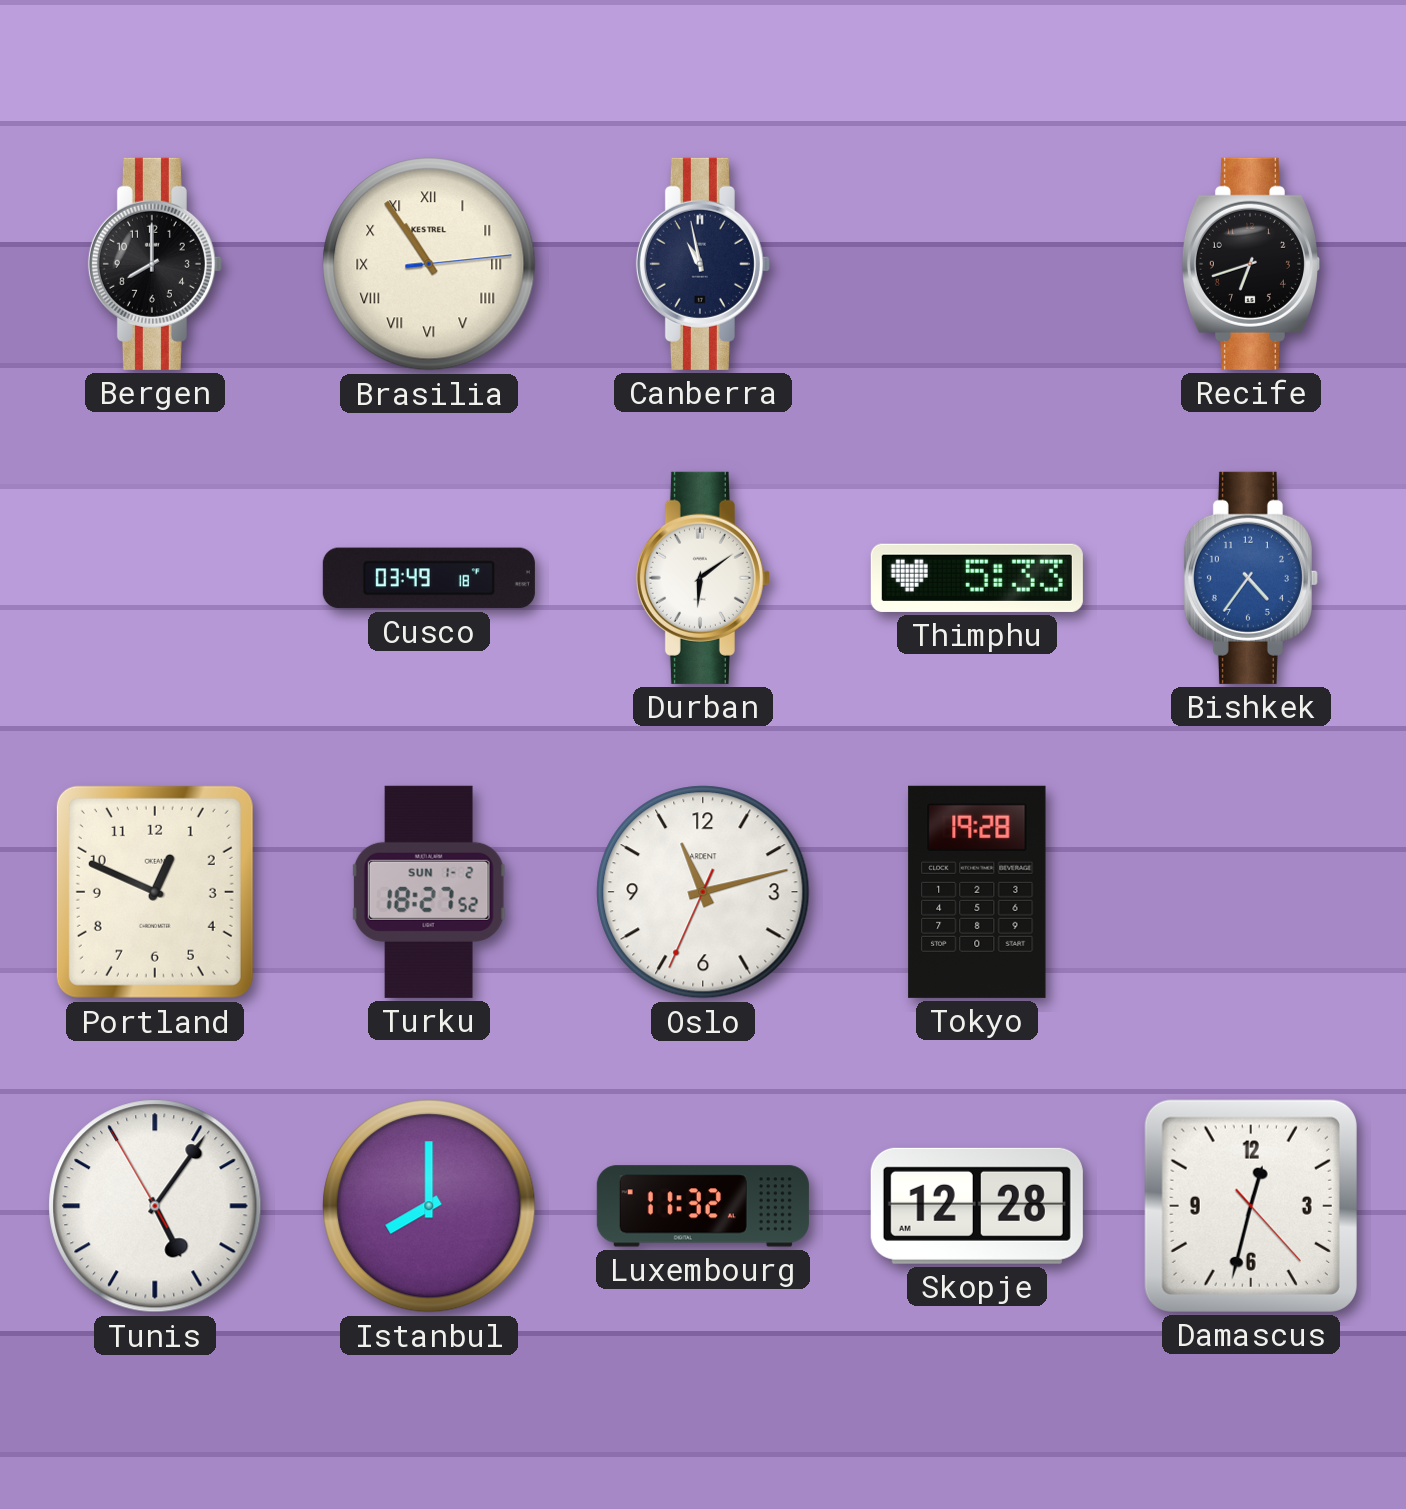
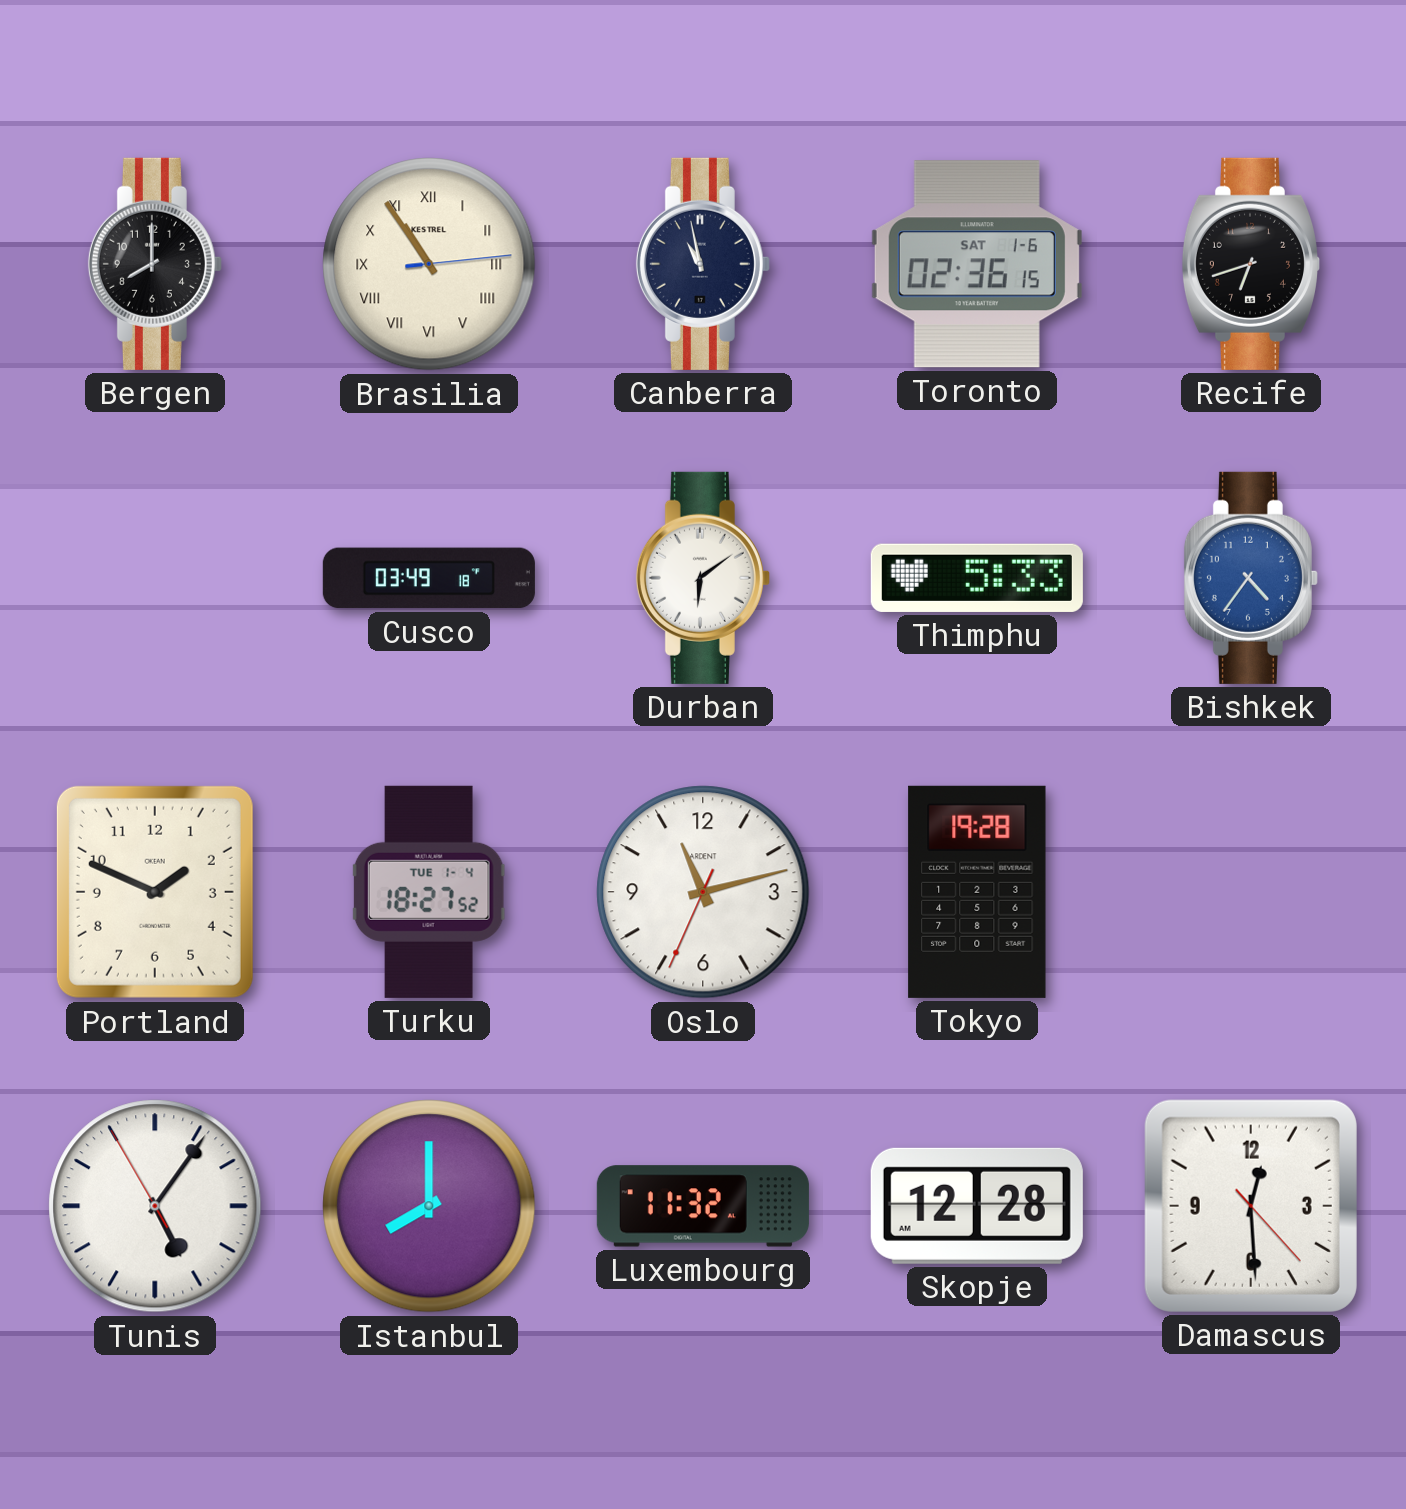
Toronto: none -> 02:36
Portland: 12:49 -> 1:49
Turku date: SUN 1-2 -> TUE 1-4
Damascus: 12:32 -> 12:29
